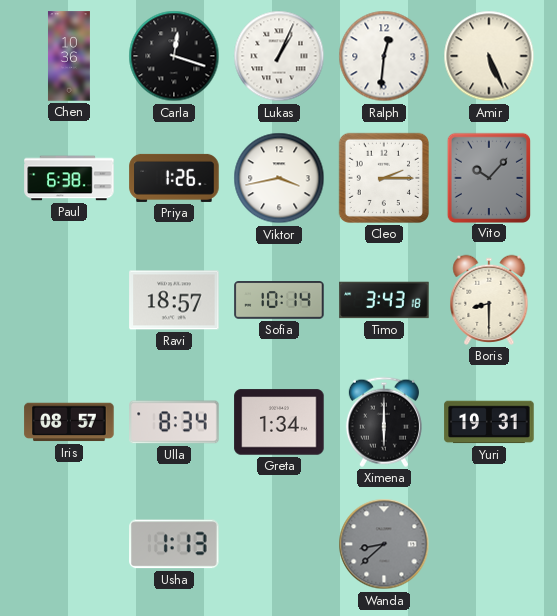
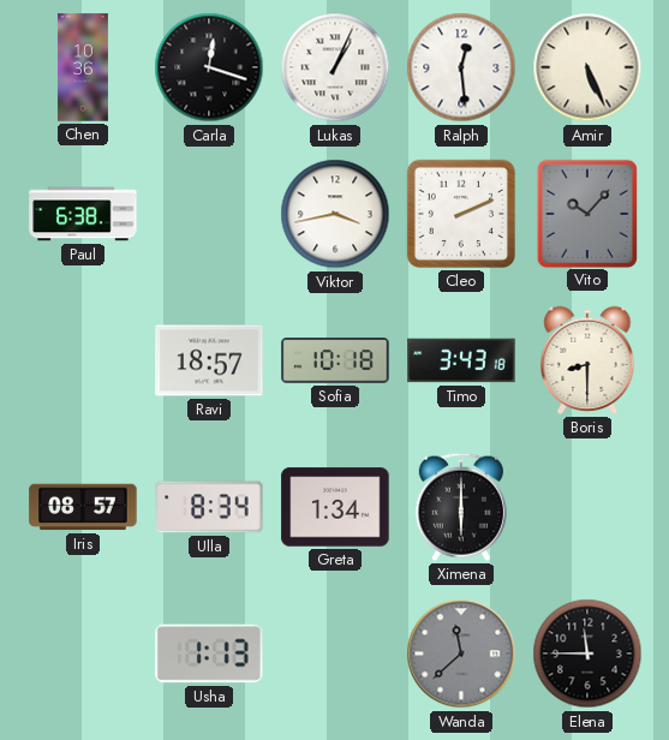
Ralph: 12:31 -> 12:29
Priya: 1:26 -> none
Cleo: 2:15 -> 2:11
Sofia: 10:14 -> 10:18
Yuri: 19:31 -> none
Wanda: 8:38 -> 11:38
Elena: none -> 11:45
